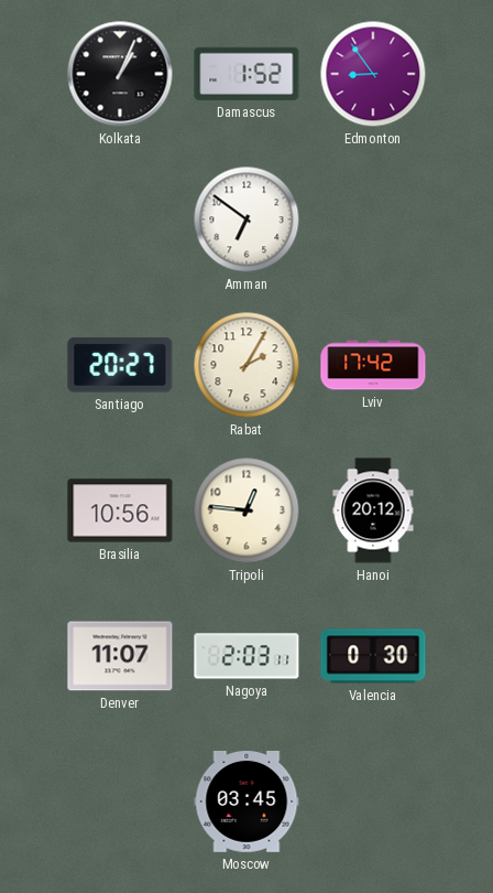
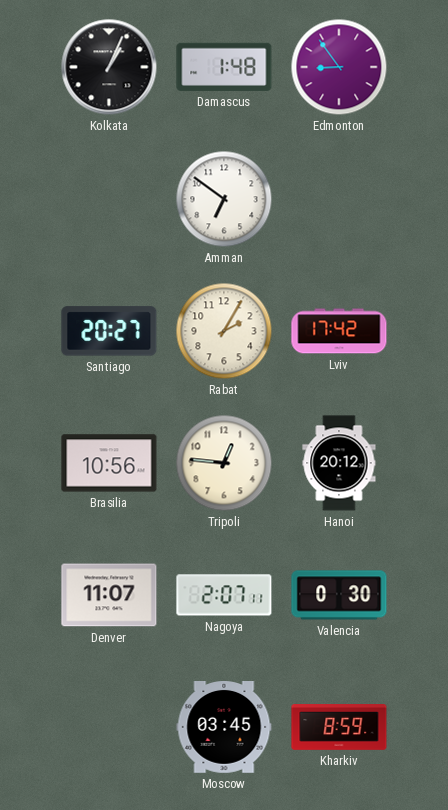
Damascus: 1:52 -> 1:48
Nagoya: 2:03 -> 2:07
Kharkiv: none -> 8:59
